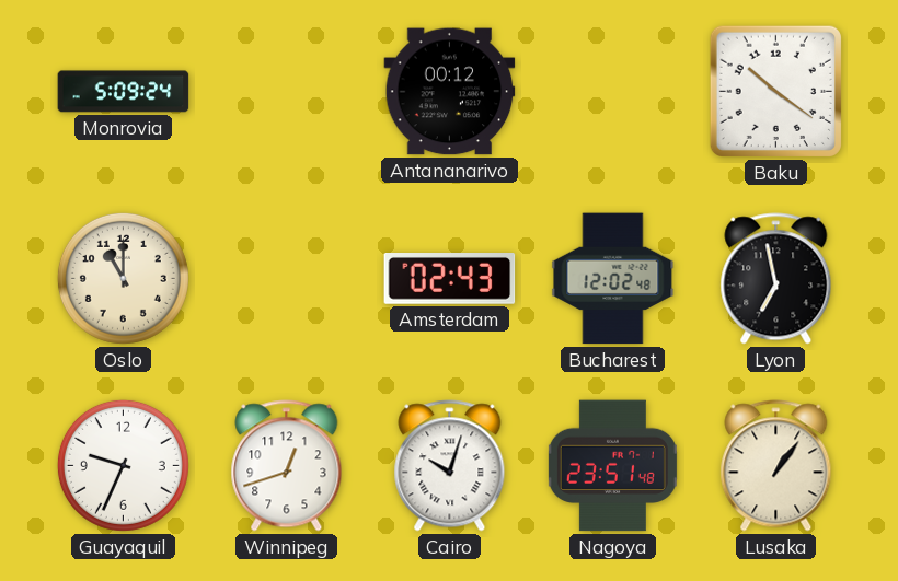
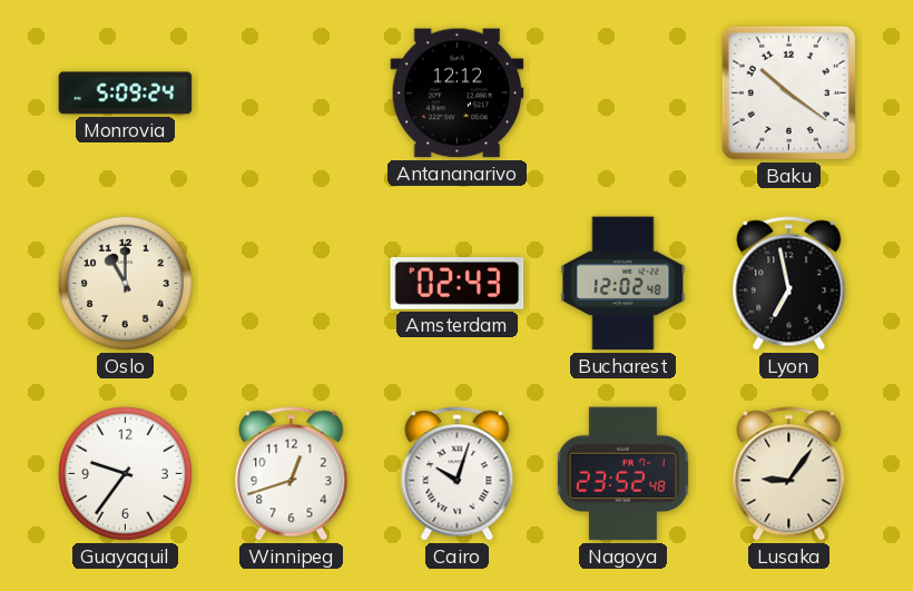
Antananarivo: 00:12 -> 12:12
Guayaquil: 9:34 -> 9:36
Nagoya: 23:51 -> 23:52
Lusaka: 1:06 -> 9:06
